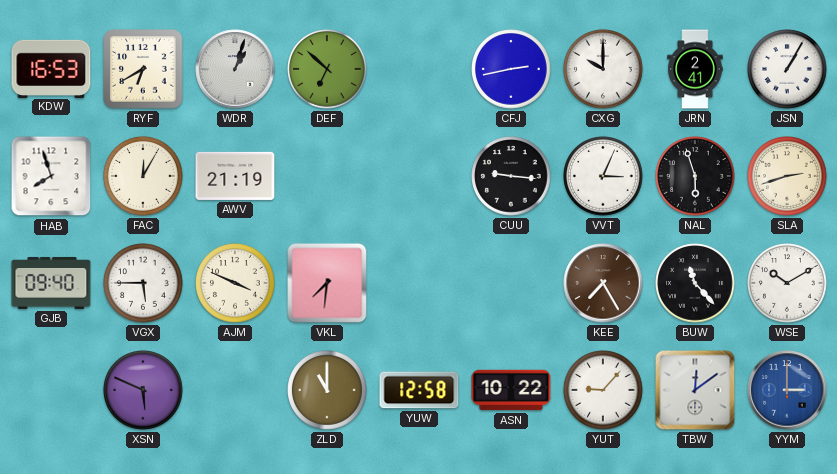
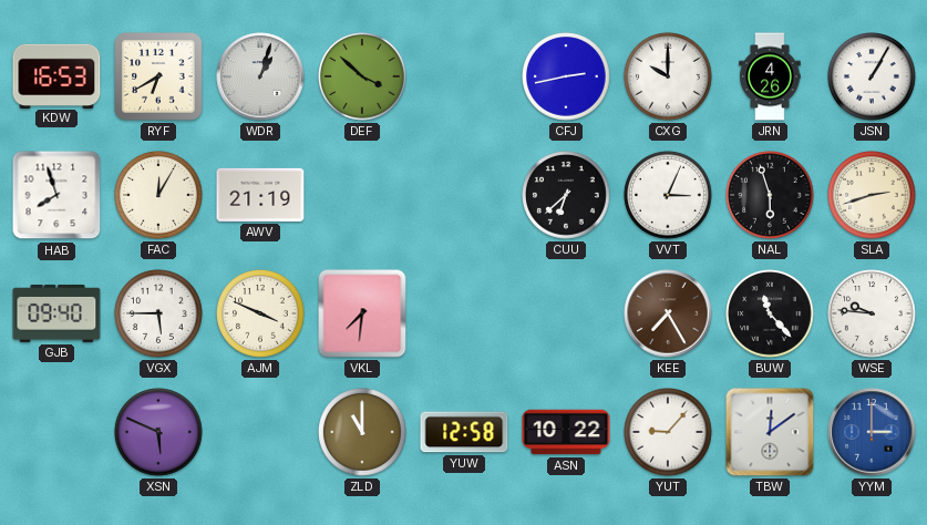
DEF: 6:52 -> 3:52
JRN: 2:41 -> 4:26
CUU: 9:16 -> 6:38
WSE: 10:10 -> 9:46
